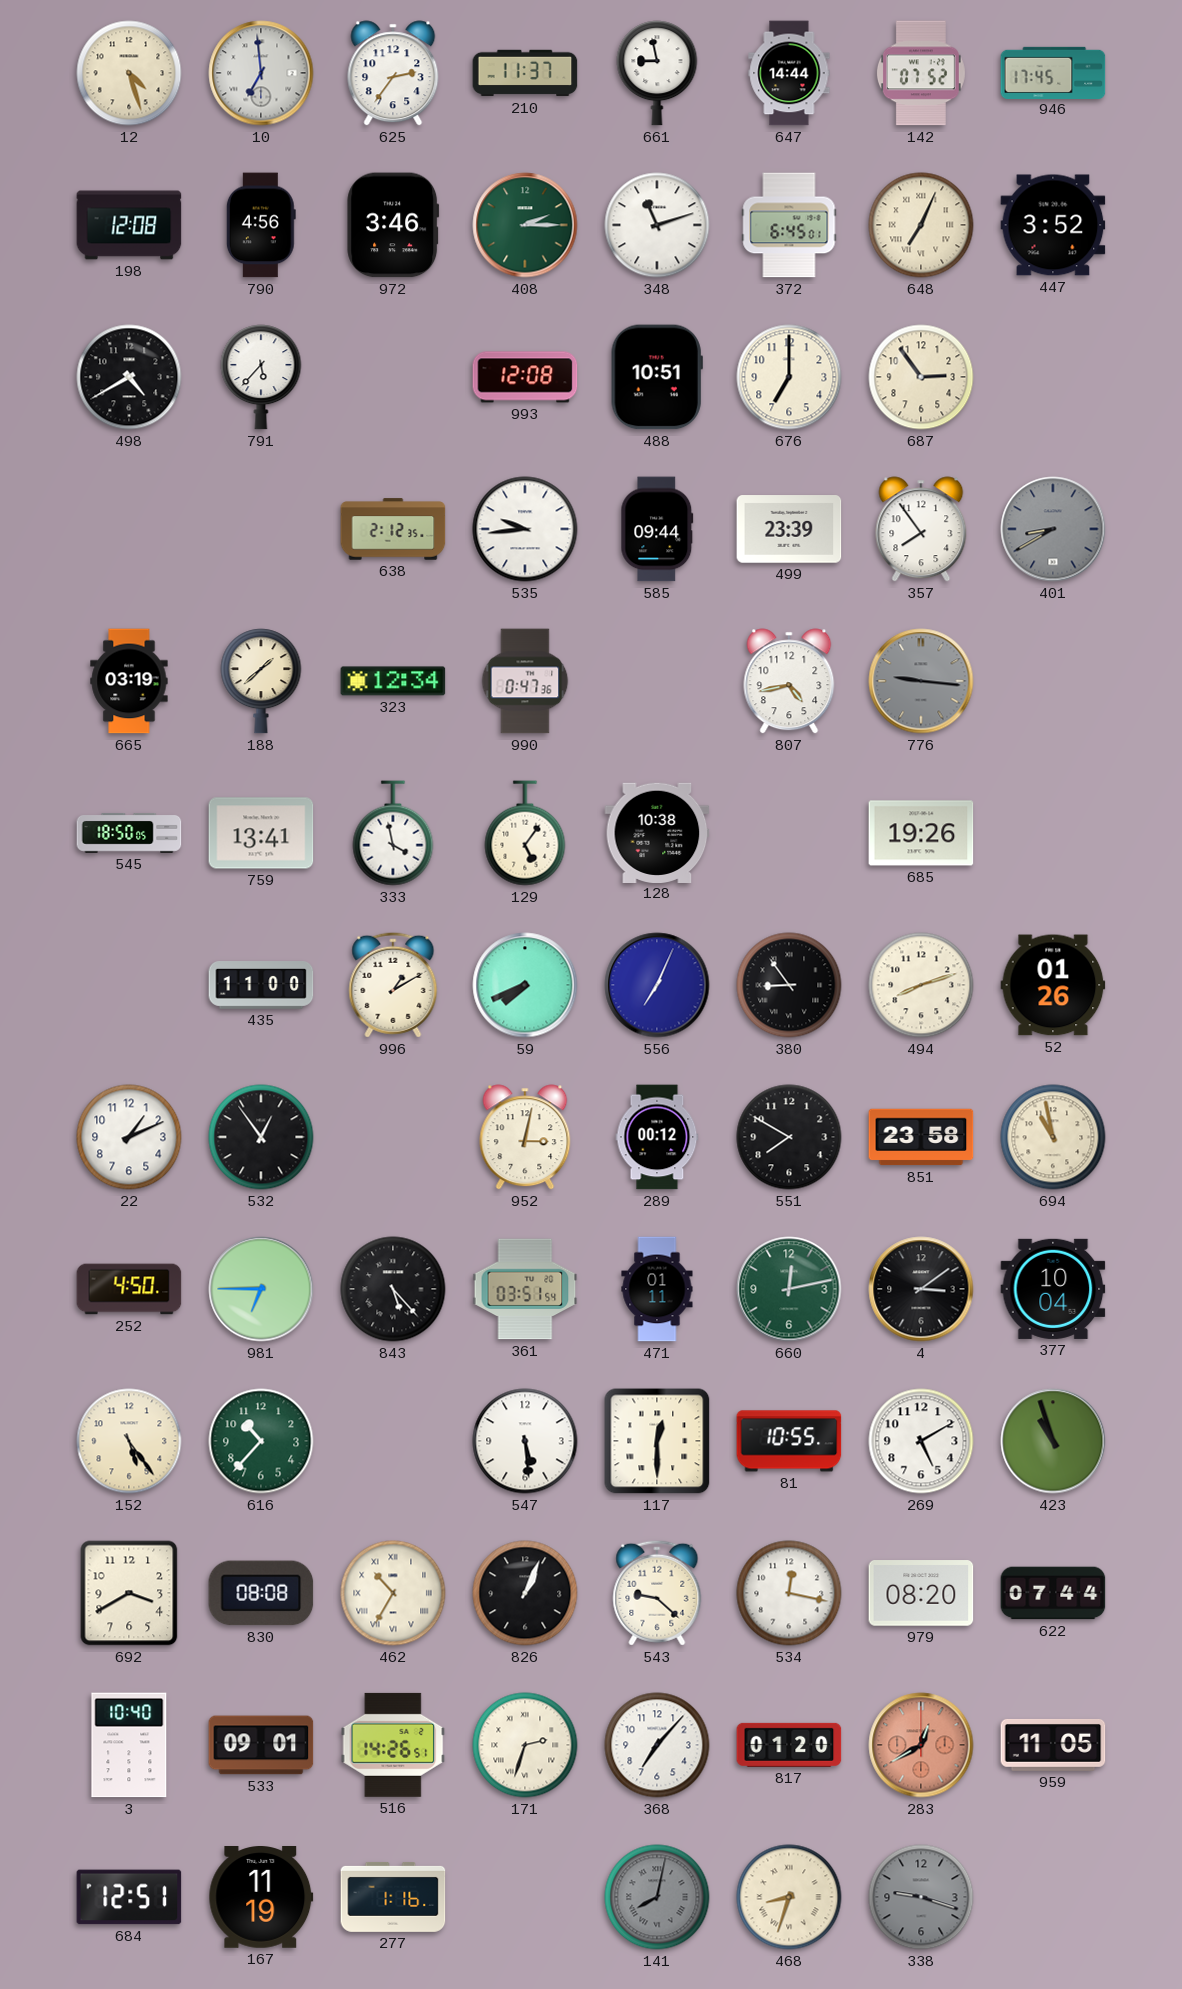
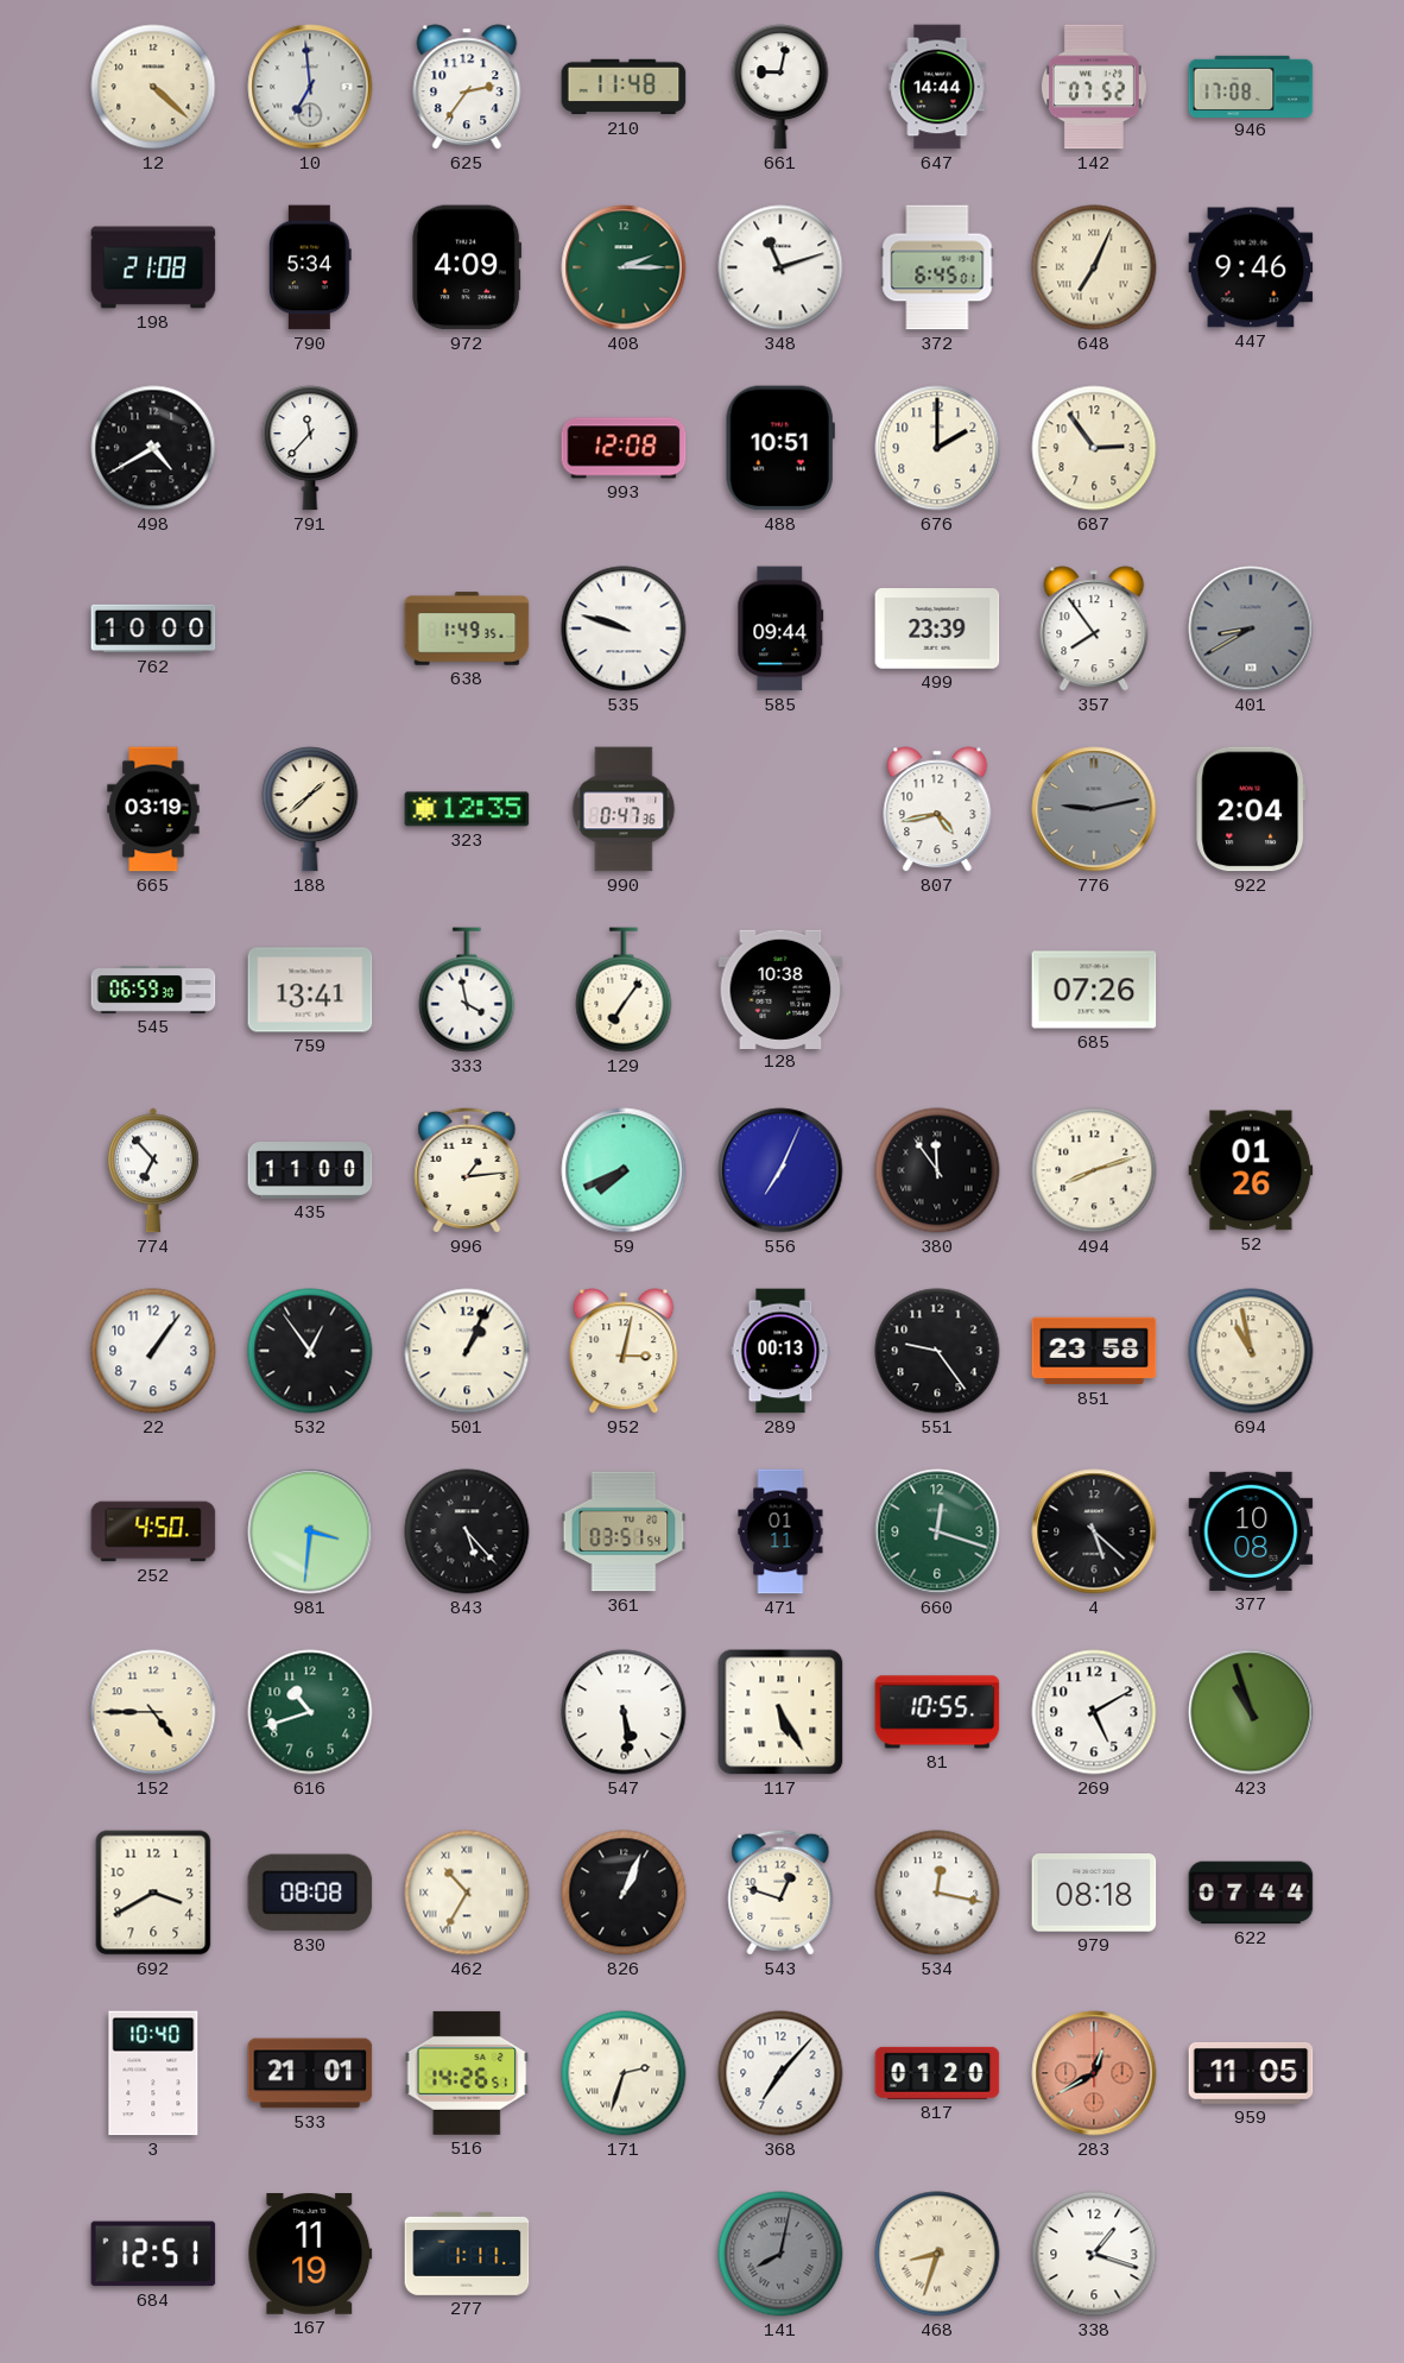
12: 4:27 -> 4:22
210: 11:37 -> 11:48
661: 8:58 -> 9:02
946: 17:45 -> 17:08
198: 12:08 -> 21:08
790: 4:56 -> 5:34
972: 3:46 -> 4:09
447: 3:52 -> 9:46
791: 5:37 -> 11:37
676: 7:00 -> 2:00
762: none -> 10:00
638: 2:12 -> 1:49
535: 9:44 -> 9:48
323: 12:34 -> 12:35
776: 9:16 -> 9:13
922: none -> 2:04
545: 18:50 -> 06:59
129: 5:06 -> 7:06
685: 19:26 -> 07:26
774: none -> 6:53
996: 1:10 -> 1:14
380: 8:54 -> 11:54
22: 1:11 -> 1:06
501: none -> 1:04
289: 00:12 -> 00:13
551: 7:50 -> 9:24
981: 6:45 -> 3:31
660: 12:13 -> 12:18
4: 3:09 -> 5:22
377: 10:04 -> 10:08
152: 5:24 -> 4:45
616: 10:37 -> 10:42
117: 12:30 -> 5:25
543: 9:22 -> 12:48
979: 08:20 -> 08:18
533: 09:01 -> 21:01
277: 1:16 -> 1:11
338: 9:18 -> 1:18
338 dial: grey -> white
